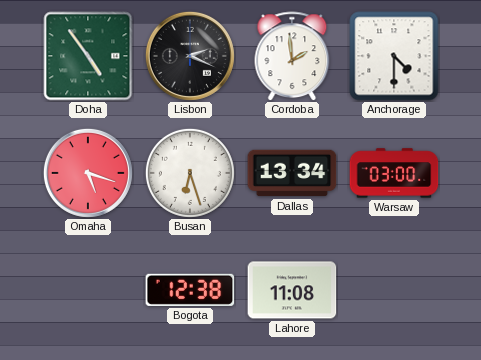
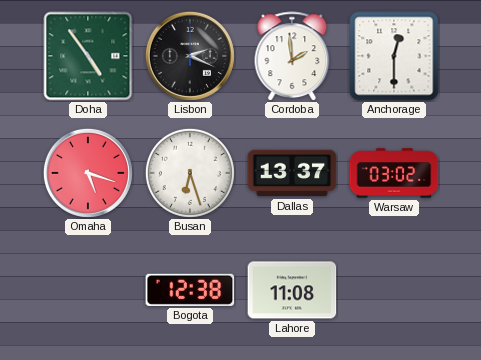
Anchorage: 4:30 -> 12:30
Dallas: 13:34 -> 13:37
Warsaw: 03:00 -> 03:02
